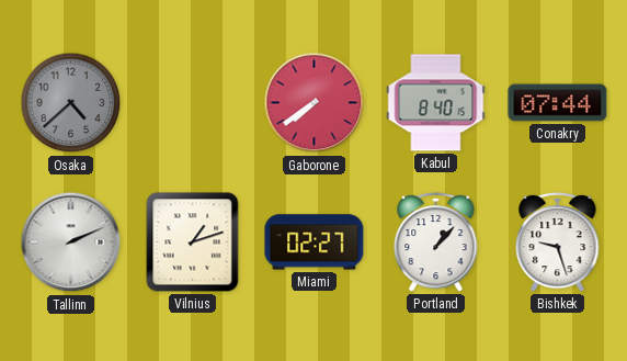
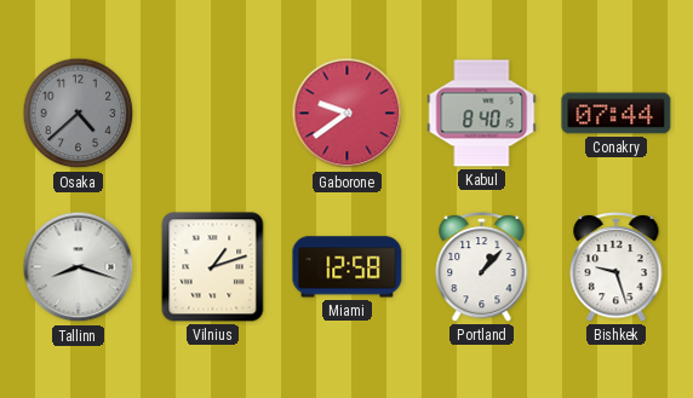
Gaborone: 7:39 -> 9:39
Tallinn: 2:11 -> 8:18
Miami: 02:27 -> 12:58
